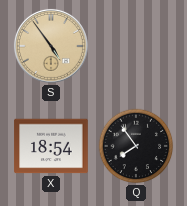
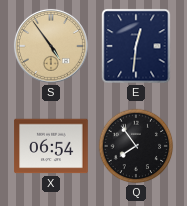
E: none -> 12:31
X: 18:54 -> 06:54
